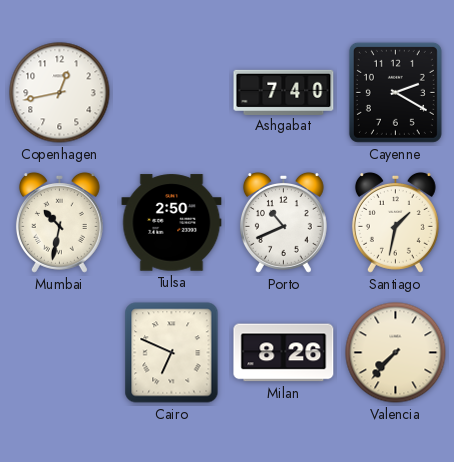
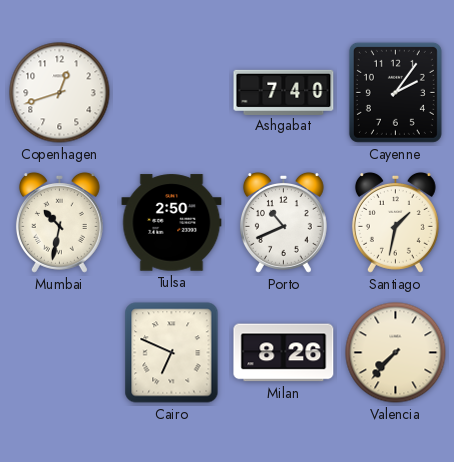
Copenhagen: 12:43 -> 12:42
Cayenne: 2:20 -> 2:06
